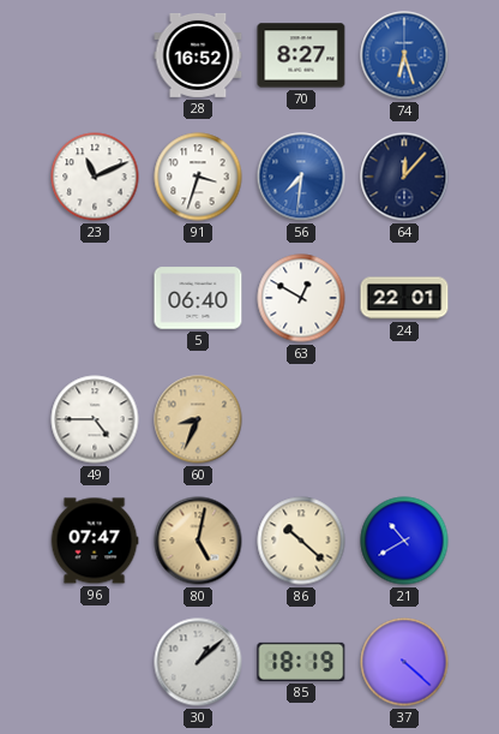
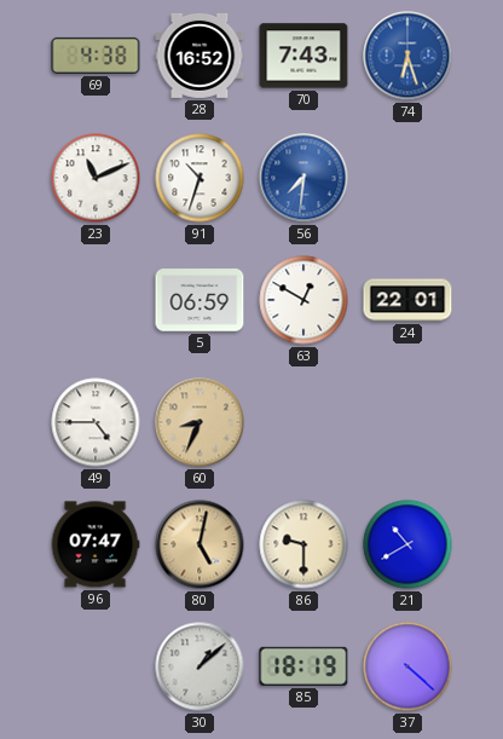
69: none -> 4:38
70: 8:27 -> 7:43
91: 3:33 -> 10:33
64: 12:07 -> none
5: 06:40 -> 06:59
86: 10:22 -> 9:30
